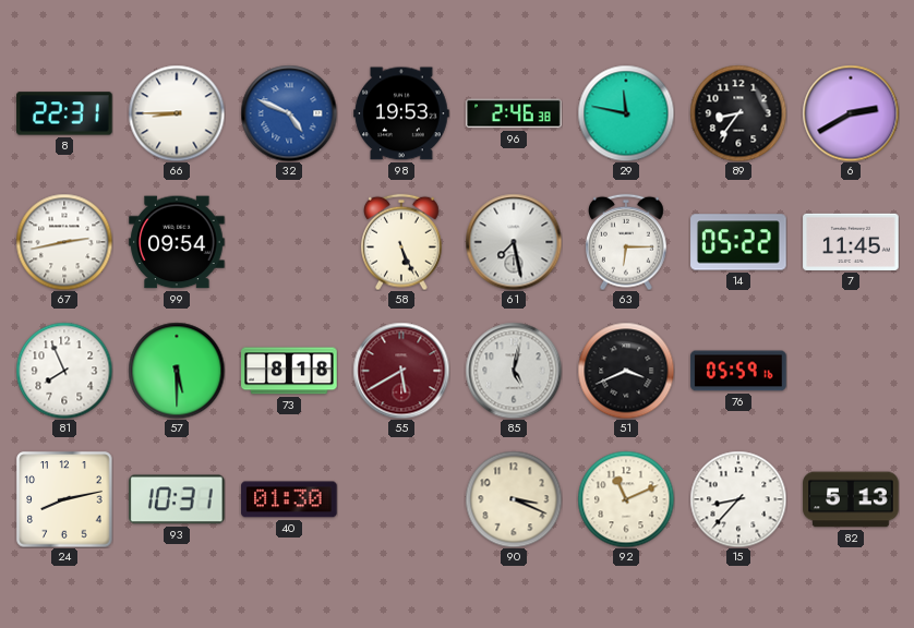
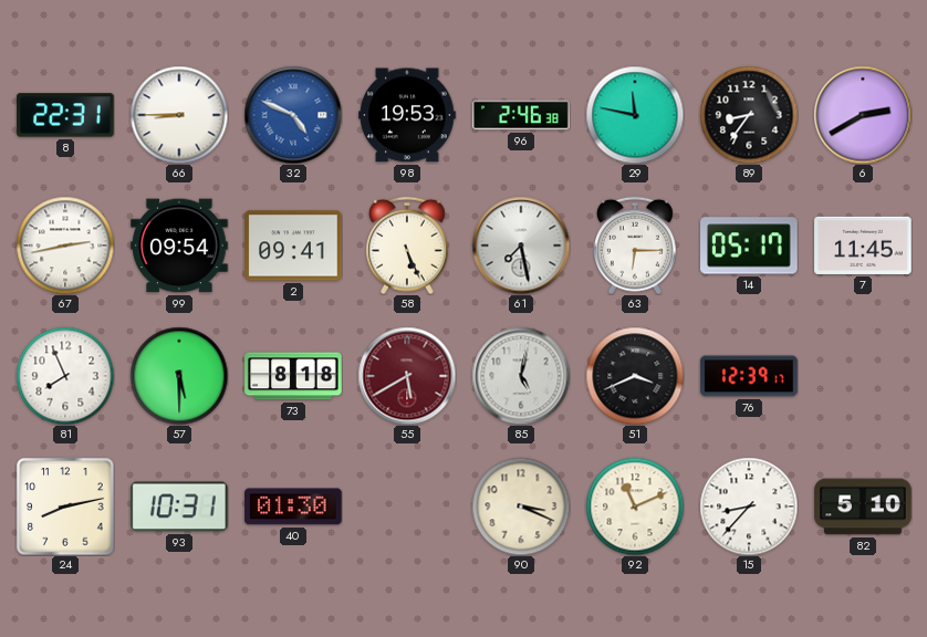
2: none -> 09:41
14: 05:22 -> 05:17
76: 05:59 -> 12:39
82: 5:13 -> 5:10
